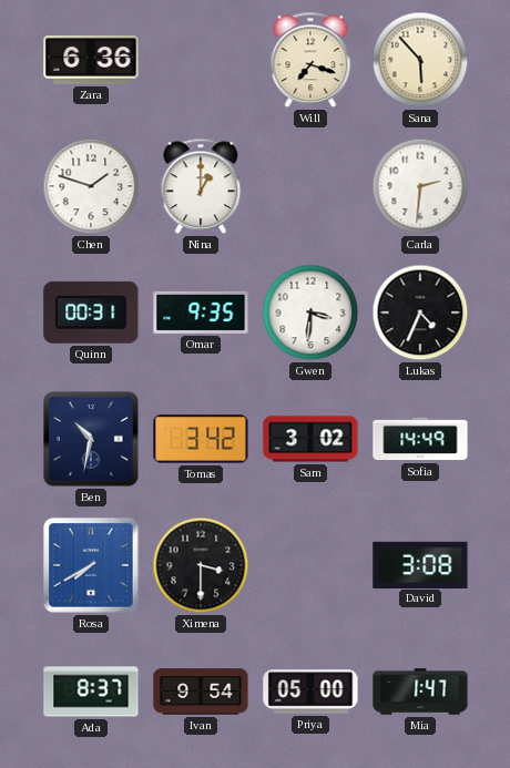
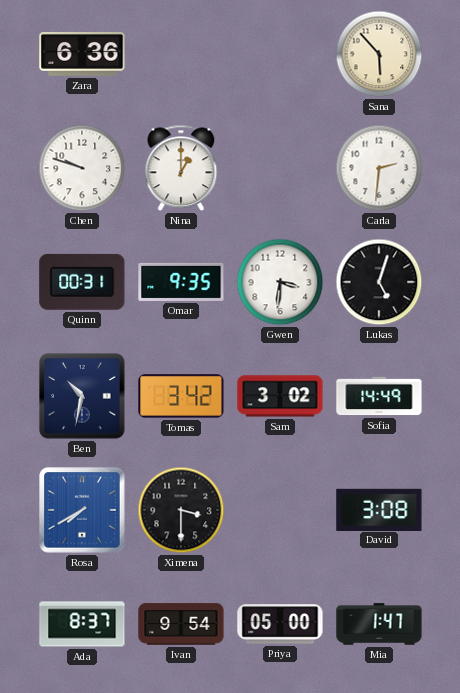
Will: 7:18 -> none
Chen: 1:48 -> 9:48
Lukas: 4:34 -> 5:03
